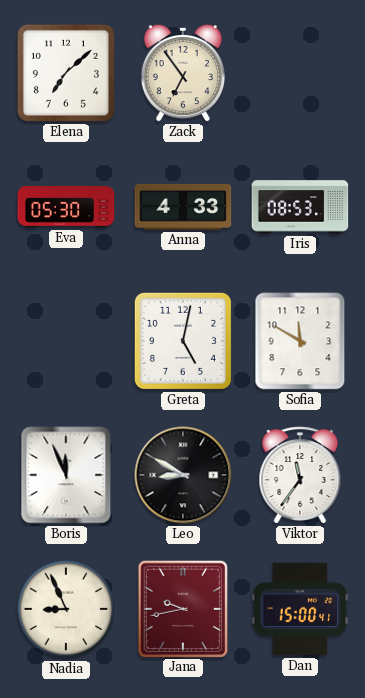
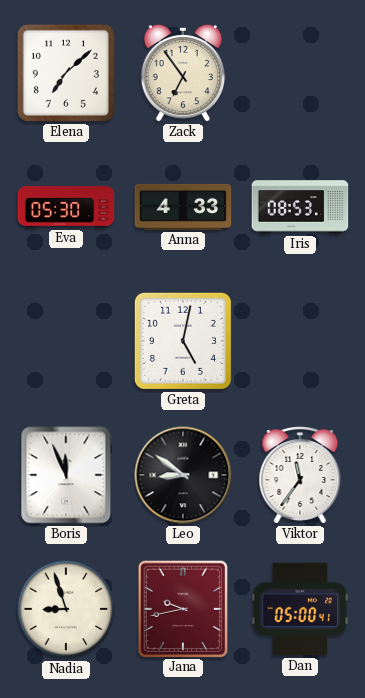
Sofia: 11:50 -> none
Leo: 8:50 -> 8:51
Nadia: 8:56 -> 8:57
Dan: 15:00 -> 05:00
